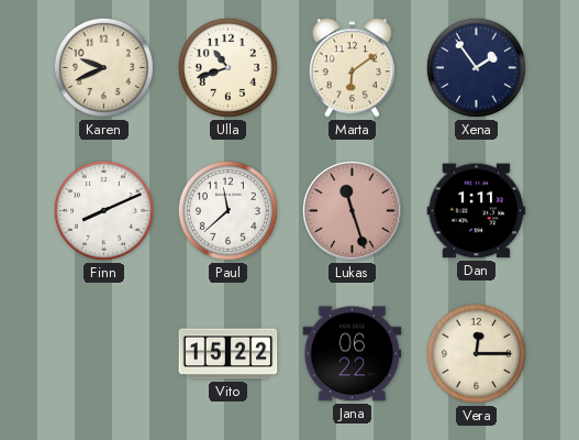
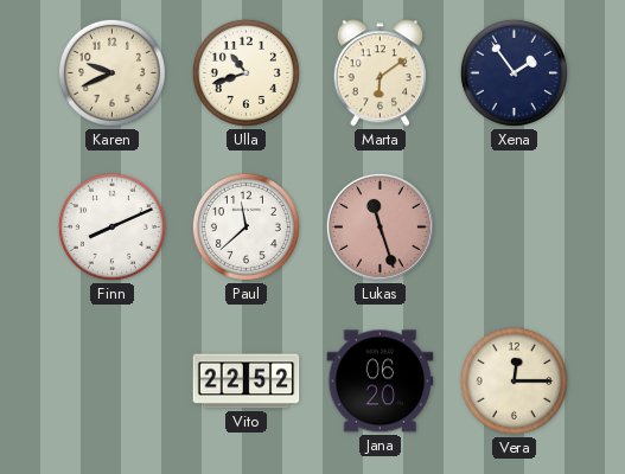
Dan: 1:11 -> none
Vito: 15:22 -> 22:52
Jana: 06:22 -> 06:20
